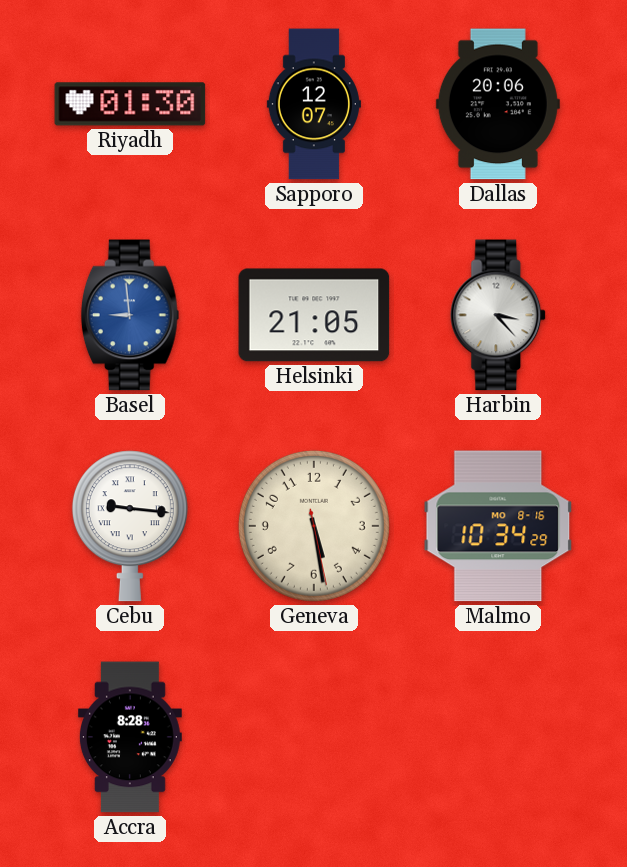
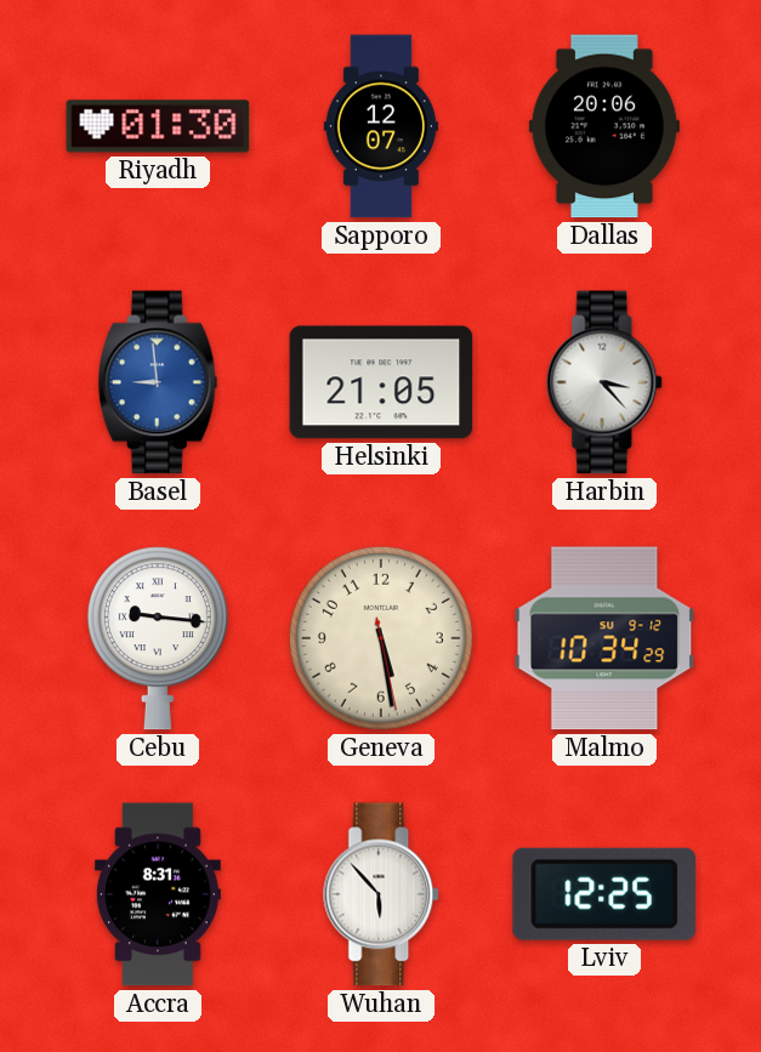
Malmo date: MO 8-16 -> SU 9-12
Accra: 8:28 -> 8:31
Wuhan: none -> 5:53
Lviv: none -> 12:25
